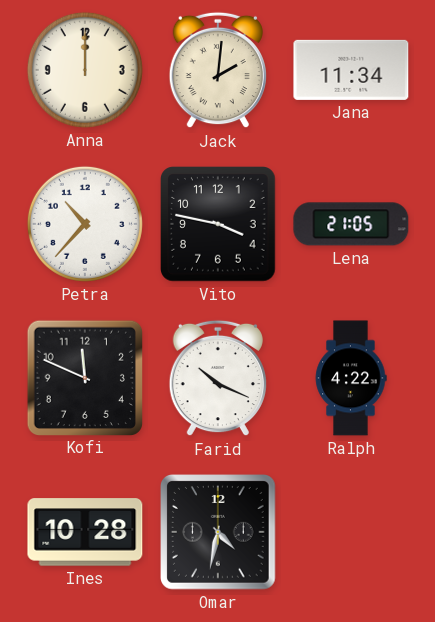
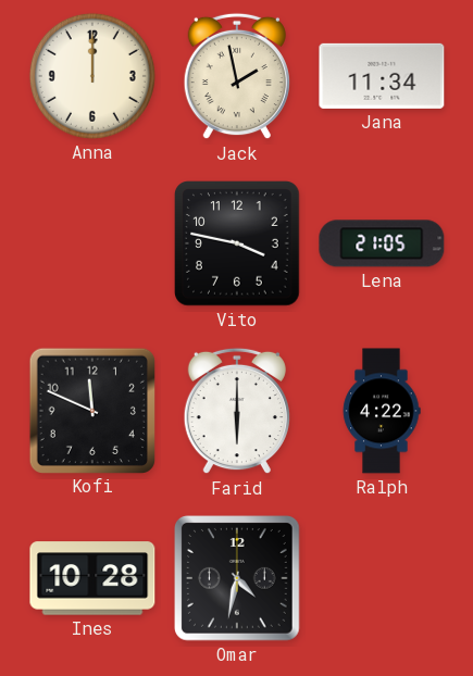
Jack: 2:01 -> 1:58
Petra: 10:37 -> none
Farid: 10:19 -> 6:00
